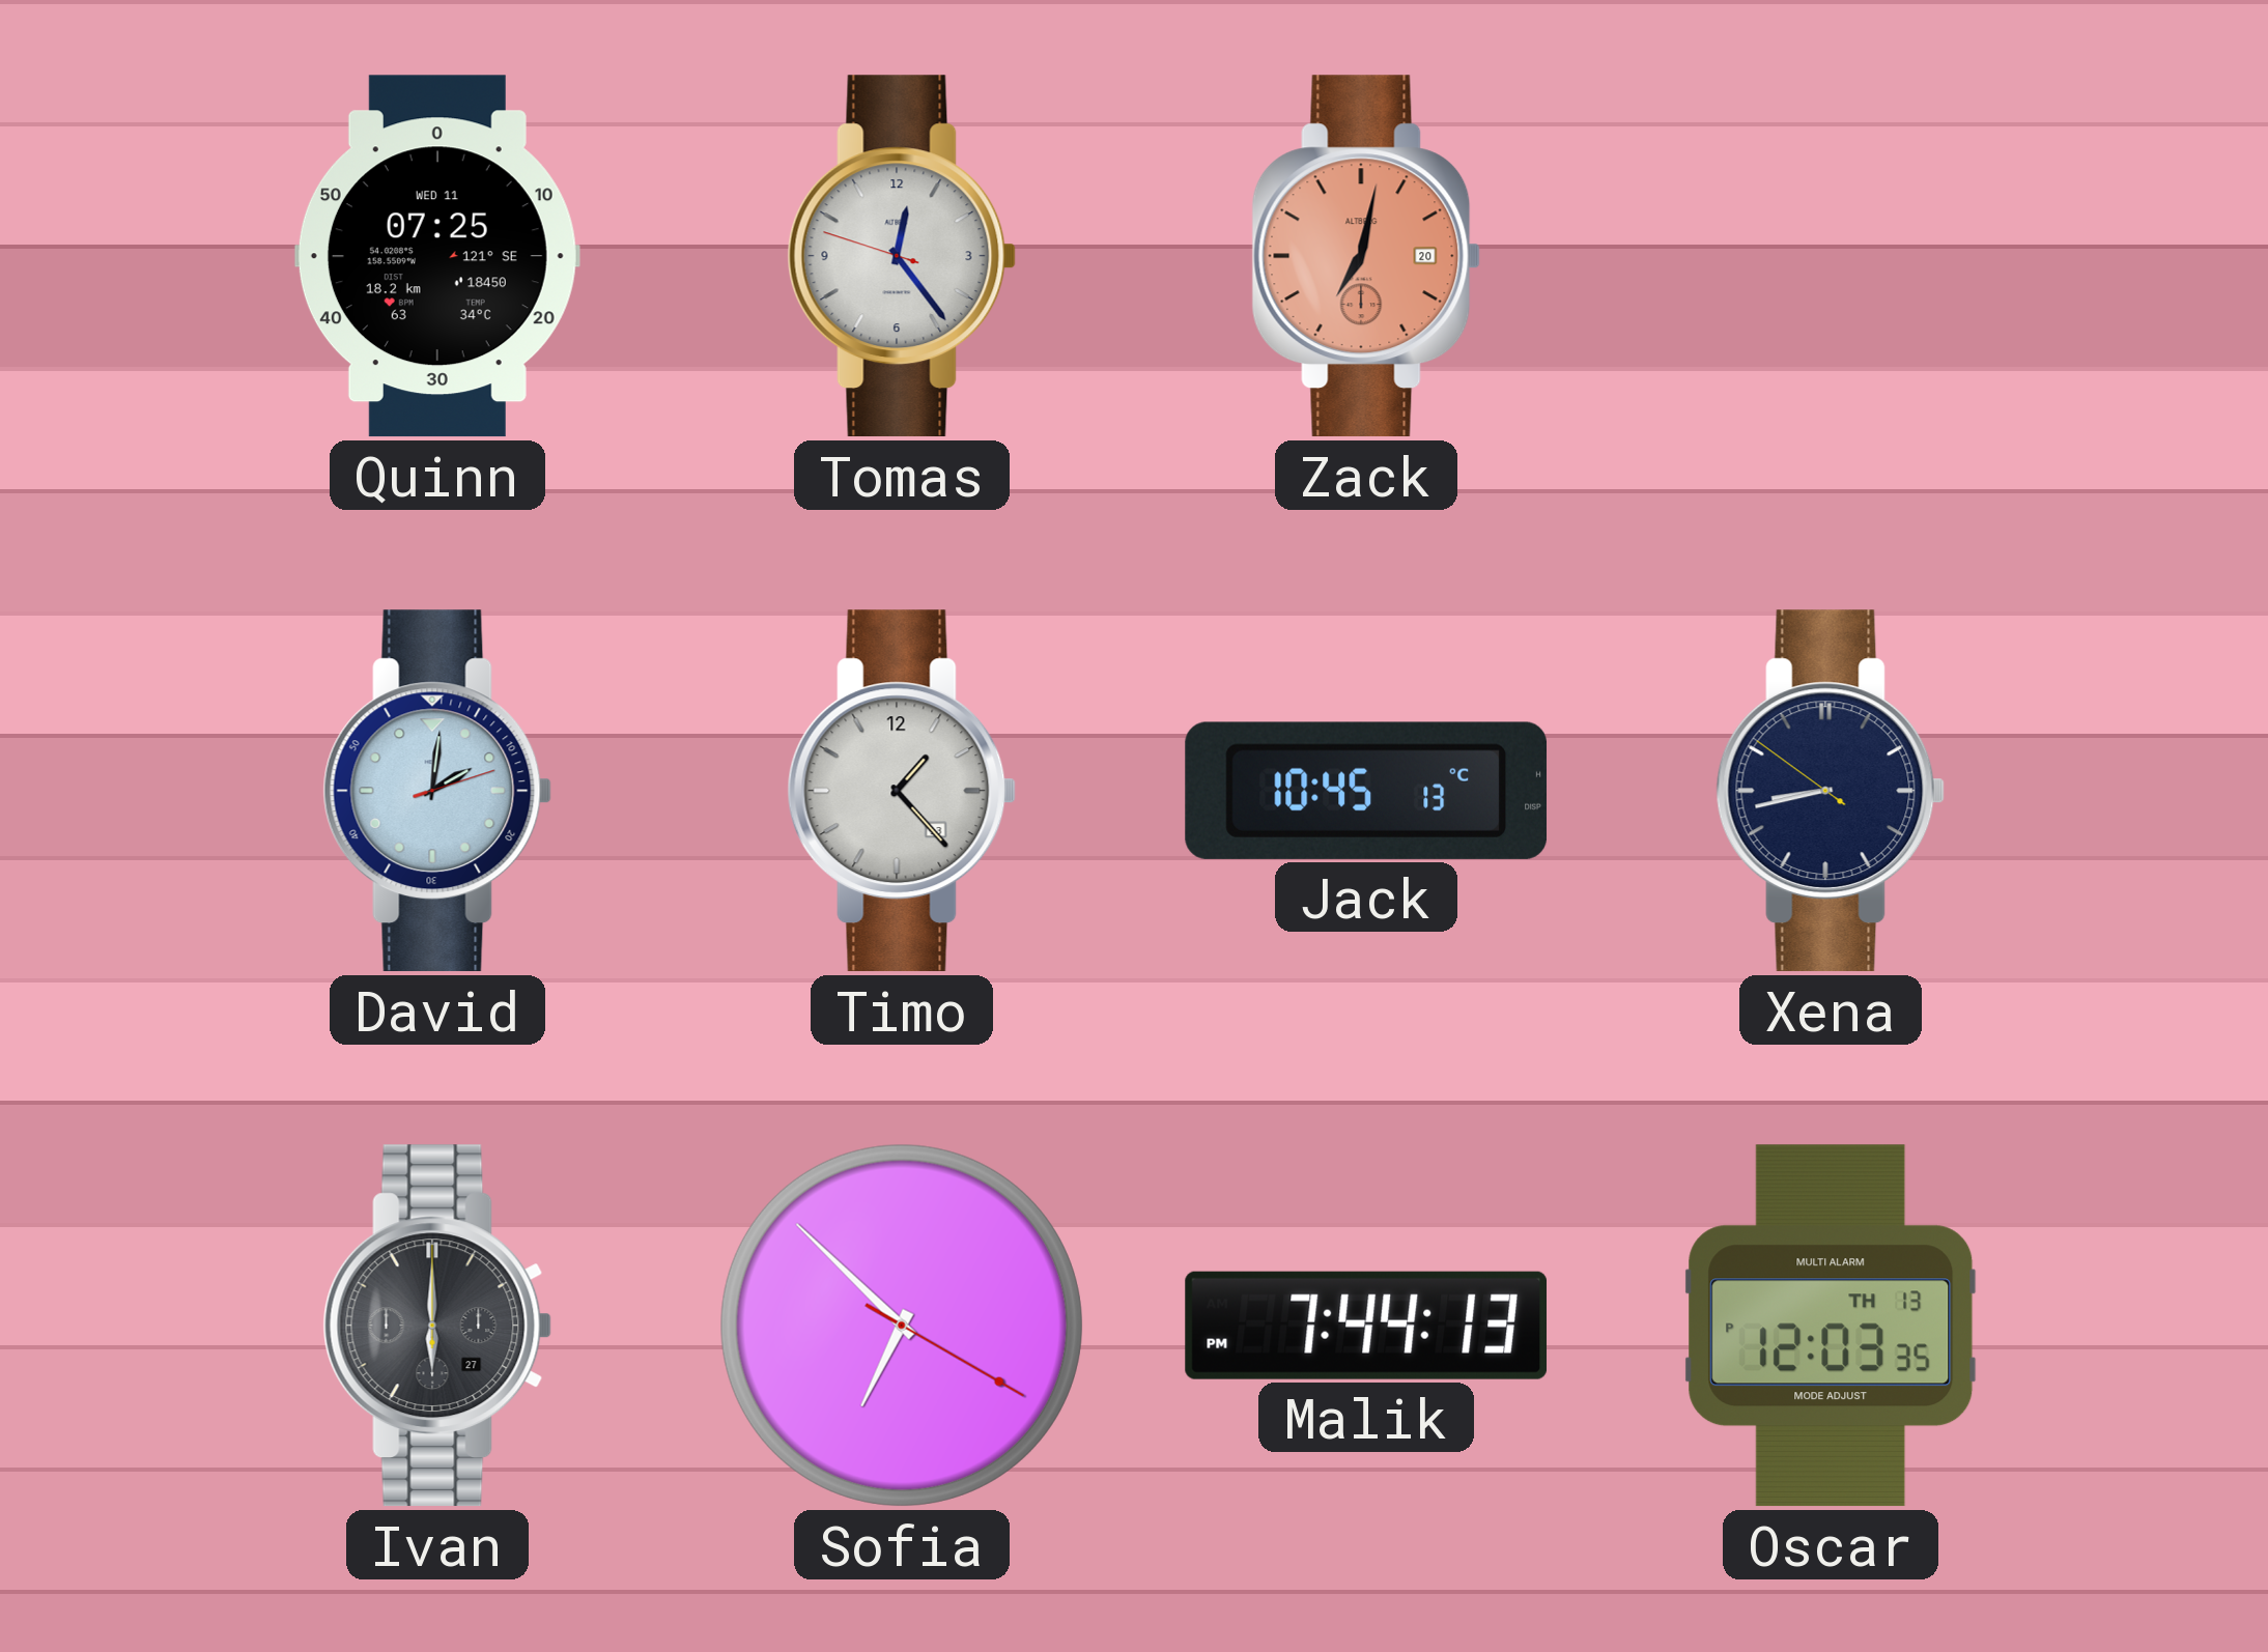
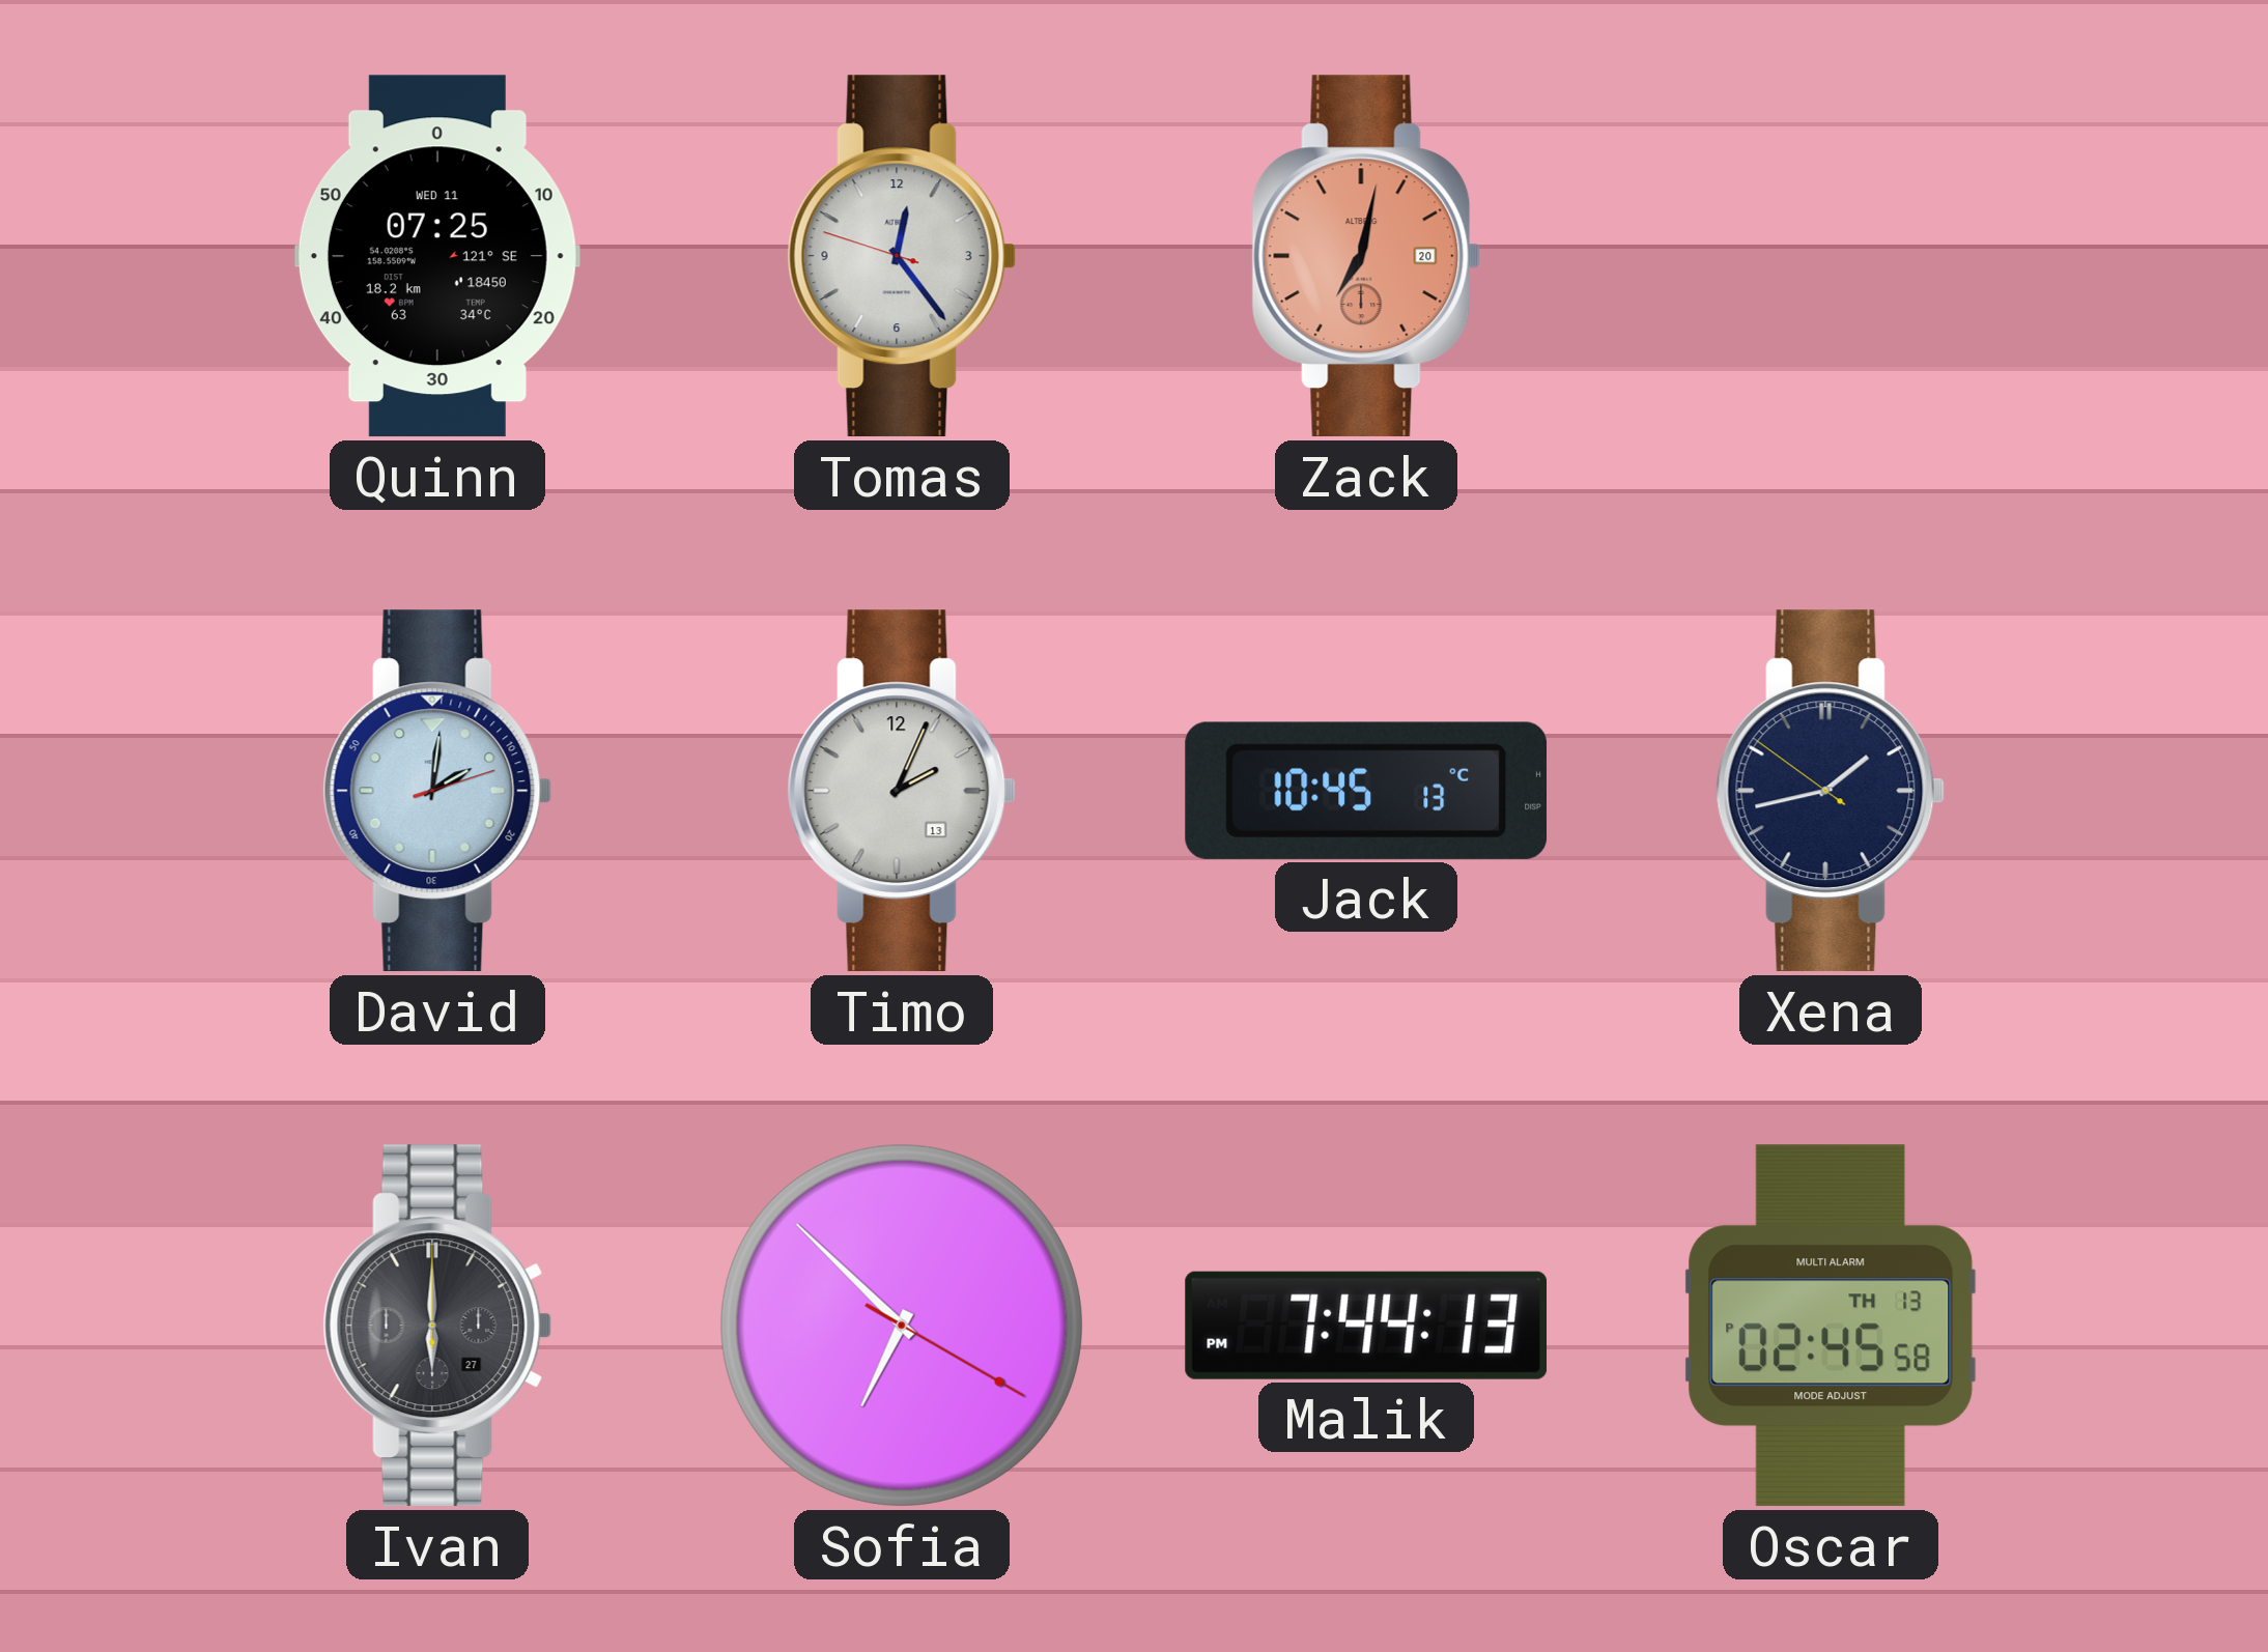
Timo: 1:23 -> 2:04
Xena: 8:42 -> 1:42
Oscar: 12:03 -> 02:45
